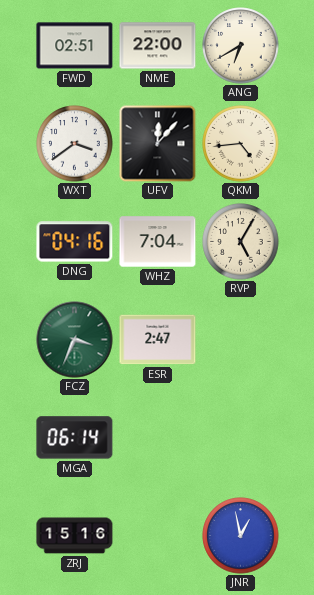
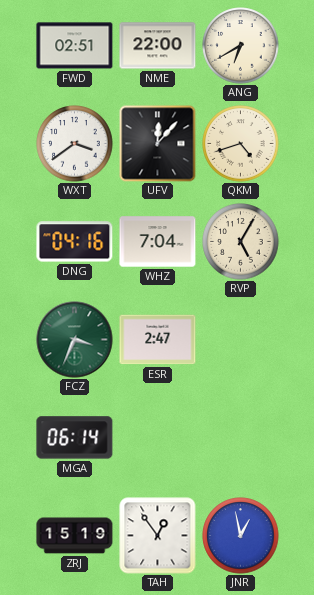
QKM: 4:44 -> 4:42
ZRJ: 15:16 -> 15:19
TAH: none -> 12:54
